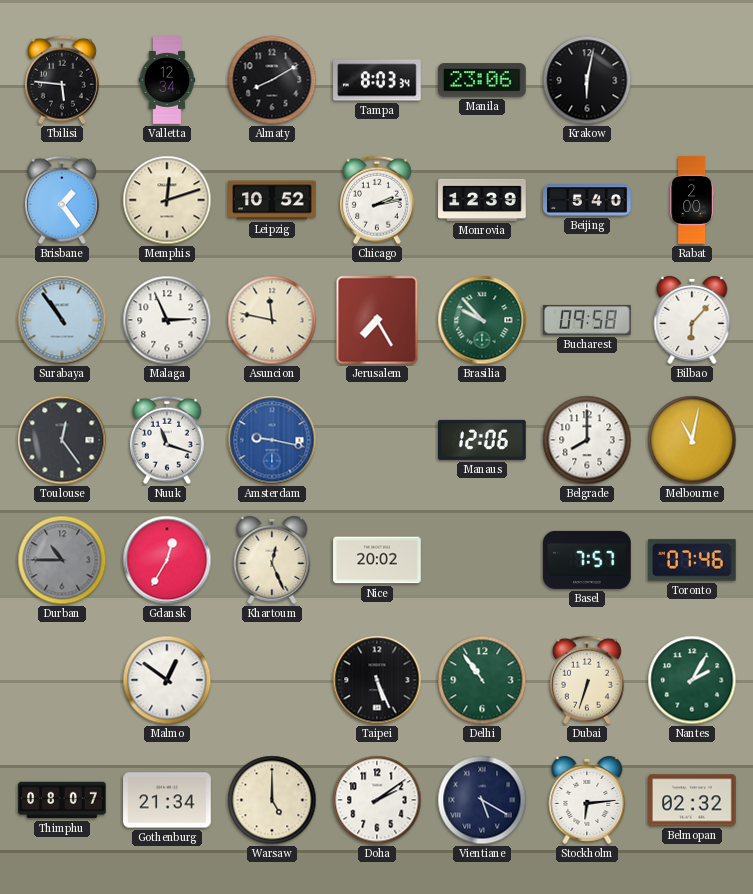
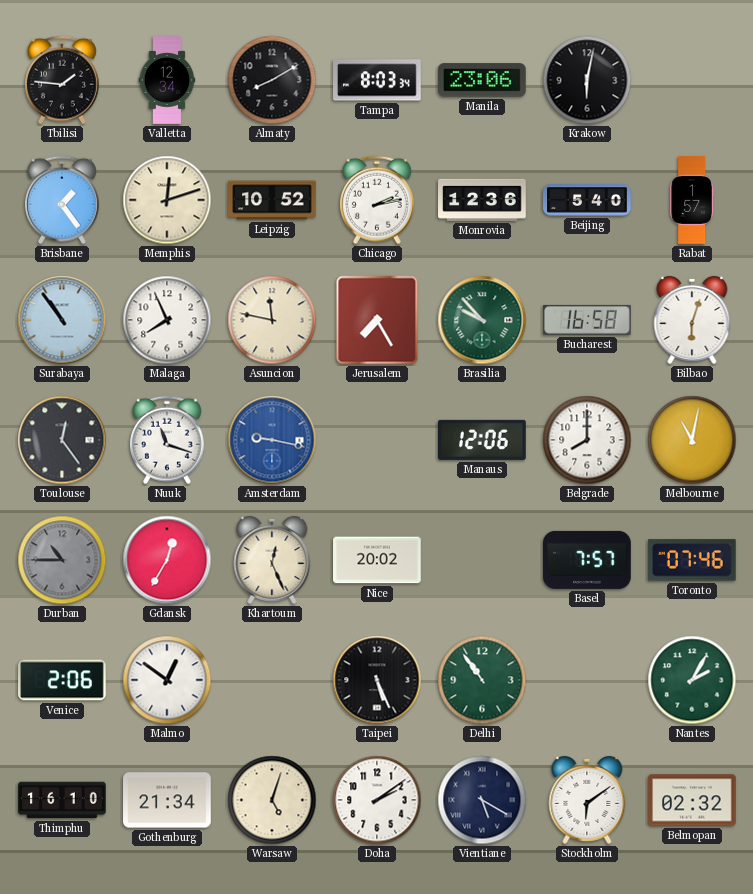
Tbilisi: 5:46 -> 1:46
Monrovia: 12:39 -> 12:36
Rabat: 2:00 -> 1:57
Malaga: 2:56 -> 7:56
Bucharest: 09:58 -> 16:58
Bilbao: 6:07 -> 6:03
Venice: none -> 2:06
Dubai: 6:33 -> none
Thimphu: 08:07 -> 16:10
Warsaw: 5:00 -> 5:03
Stockholm: 6:14 -> 6:09
